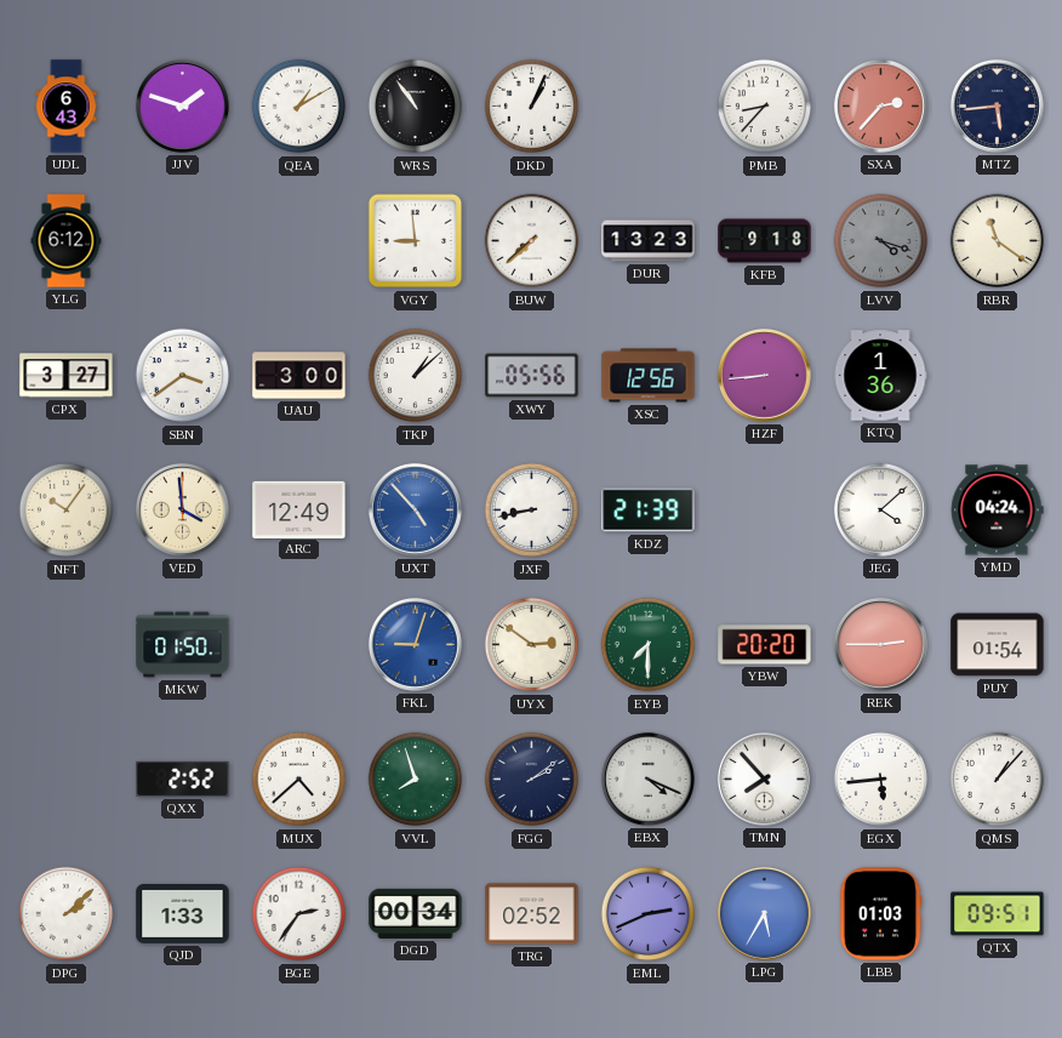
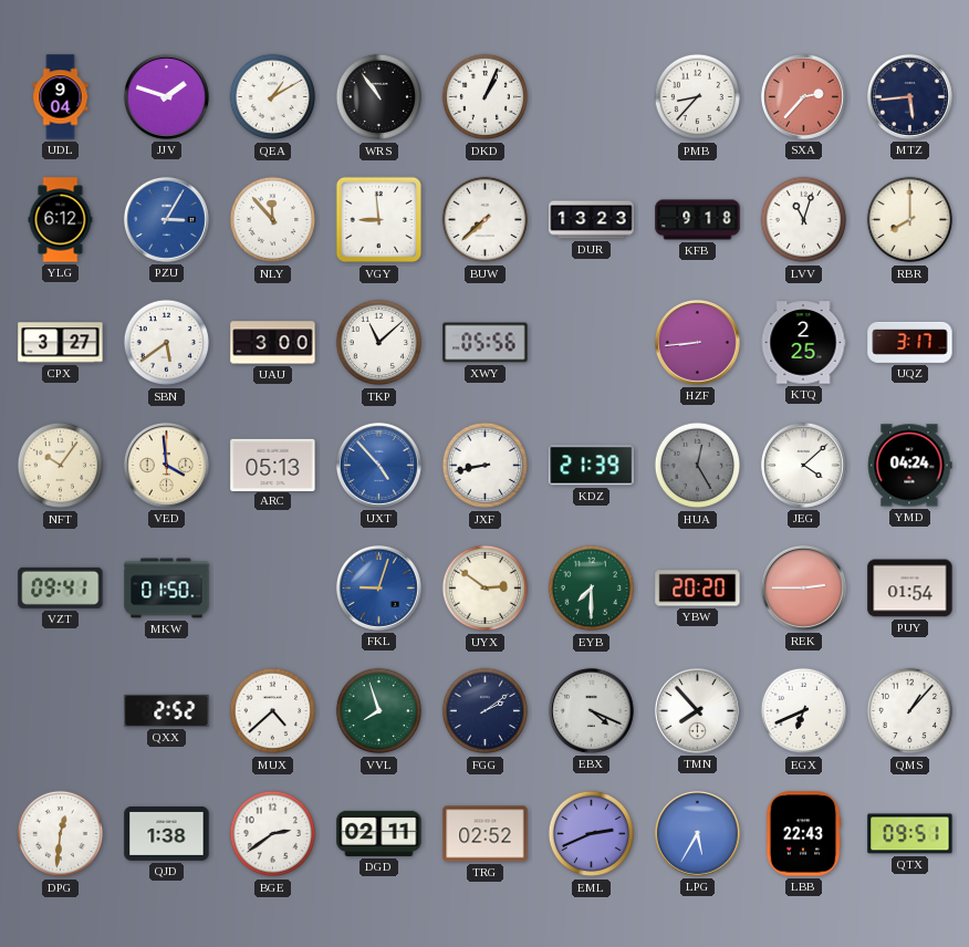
UDL: 6:43 -> 9:04
PZU: none -> 3:05
NLY: none -> 11:53
LVV: 4:18 -> 11:03
LVV dial: grey -> white
RBR: 11:21 -> 8:00
SBN: 3:39 -> 5:39
TKP: 1:08 -> 11:08
XSC: 12:56 -> none
KTQ: 1:36 -> 2:25
UQZ: none -> 3:17
ARC: 12:49 -> 05:13
HUA: none -> 12:25
VZT: none -> 09:41
EGX: 5:44 -> 6:41
DPG: 2:08 -> 12:31
QJD: 1:33 -> 1:38
BGE: 2:36 -> 2:39
DGD: 00:34 -> 02:11
LBB: 01:03 -> 22:43
